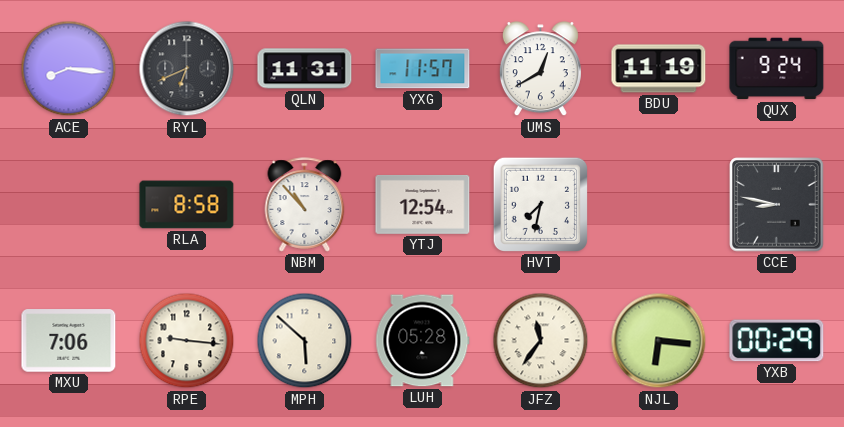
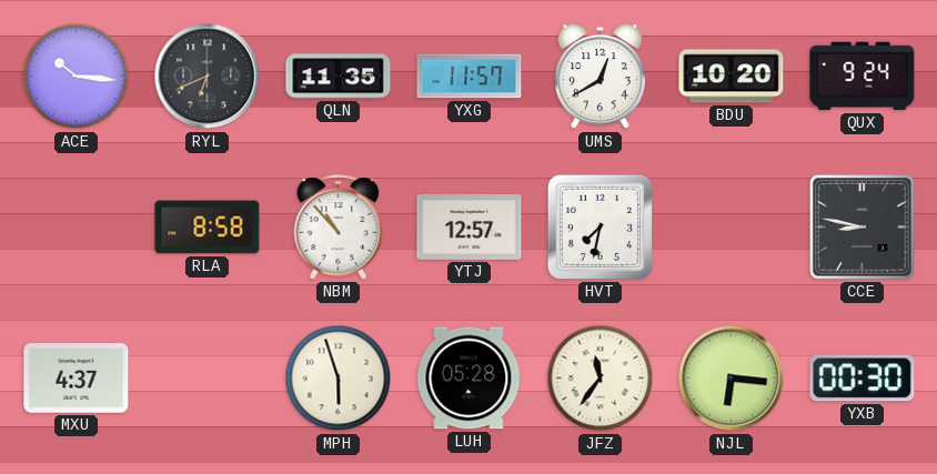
ACE: 8:16 -> 10:16
QLN: 11:31 -> 11:35
BDU: 11:19 -> 10:20
YTJ: 12:54 -> 12:57
MXU: 7:06 -> 4:37
RPE: 9:16 -> none
MPH: 5:52 -> 5:57
YXB: 00:29 -> 00:30
